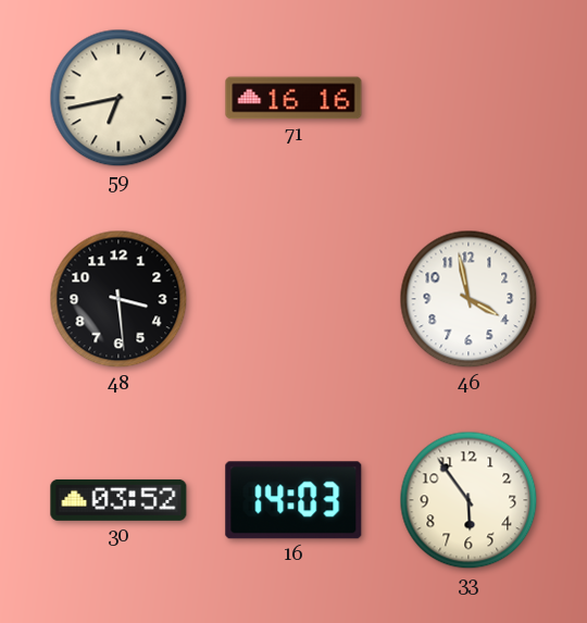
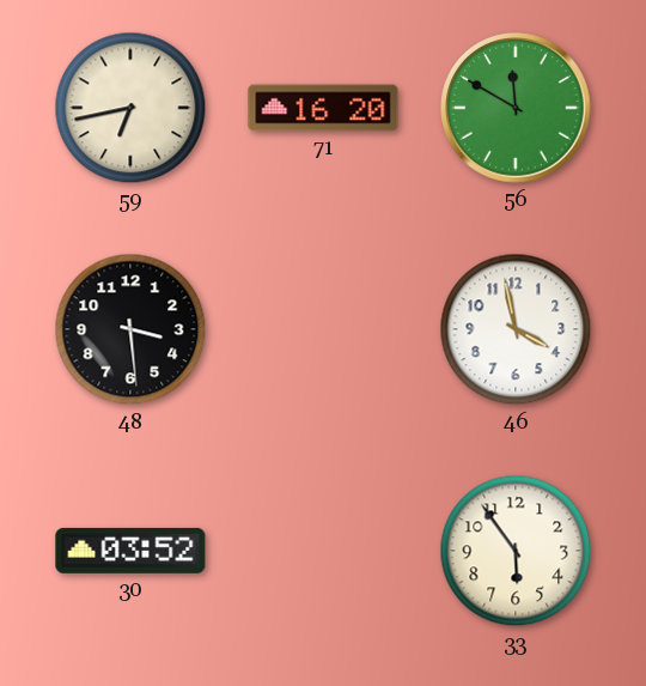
71: 16:16 -> 16:20
56: none -> 11:50
16: 14:03 -> none
